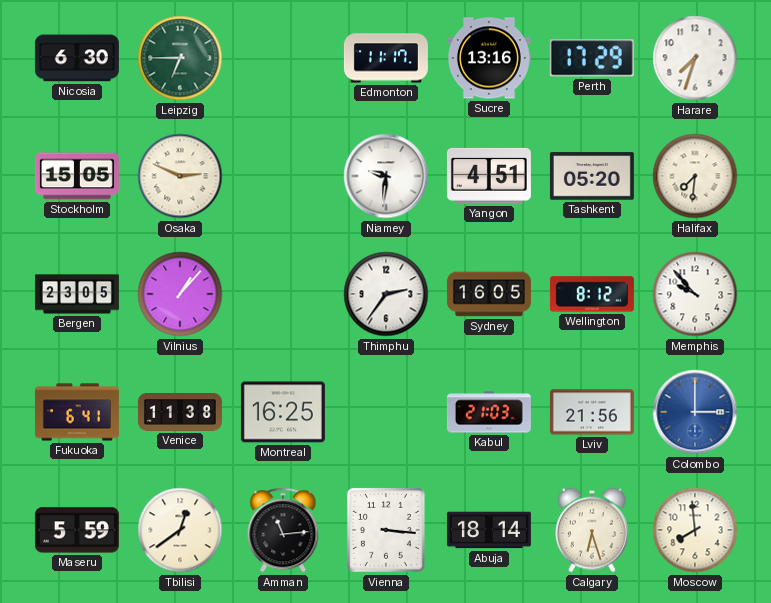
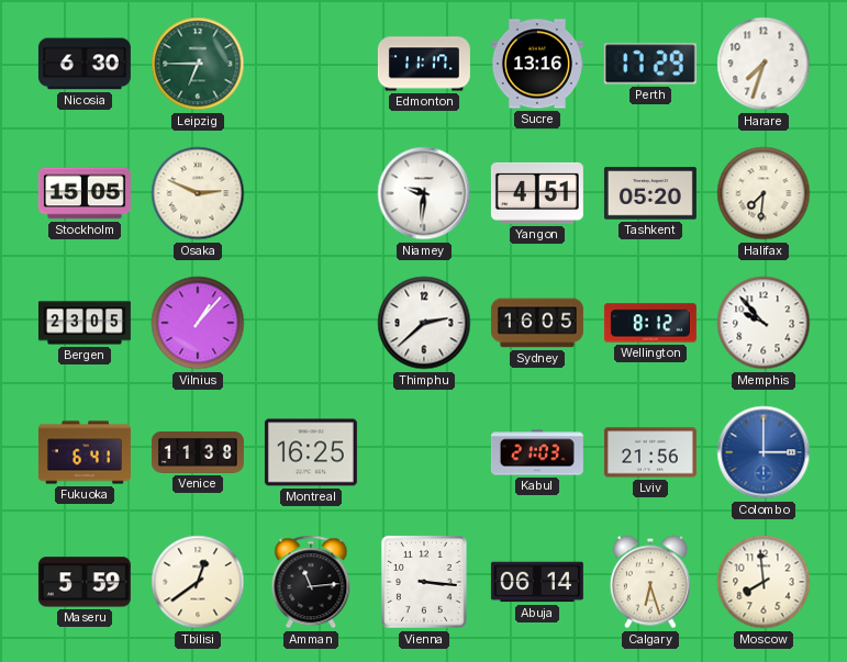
Thimphu: 2:36 -> 2:38
Abuja: 18:14 -> 06:14
